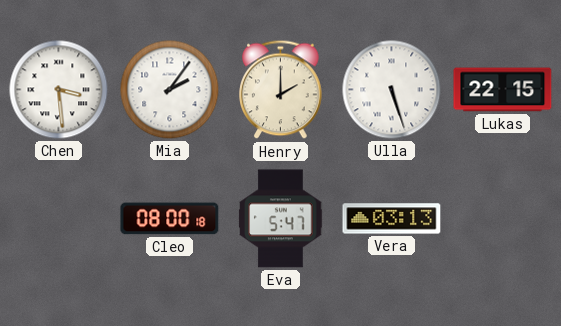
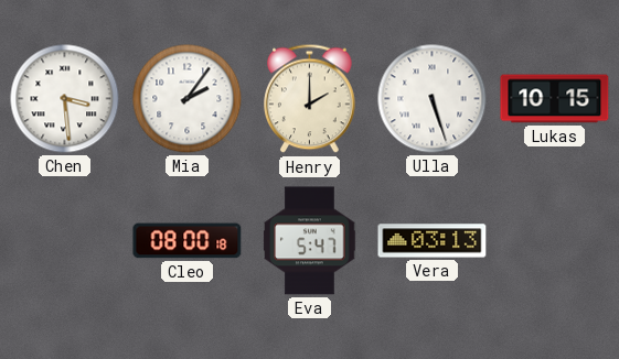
Lukas: 22:15 -> 10:15
